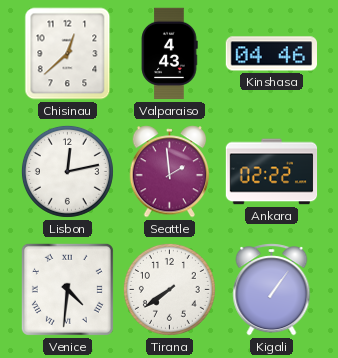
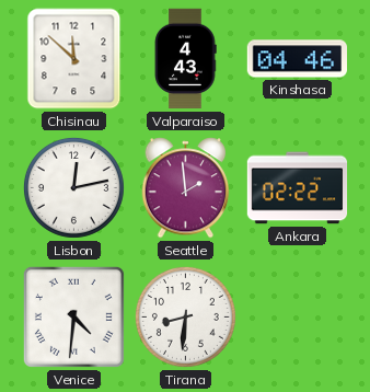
Chisinau: 12:38 -> 11:52
Tirana: 7:39 -> 8:31
Kigali: 1:06 -> none
